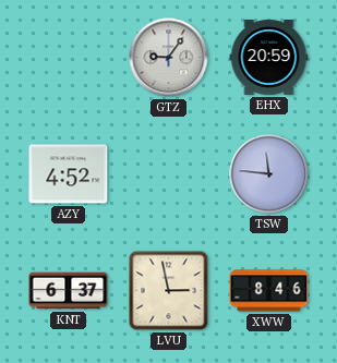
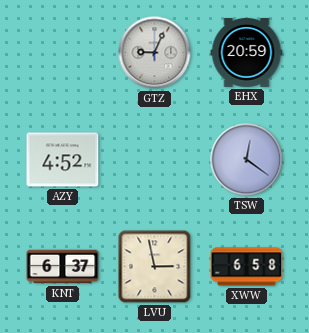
GTZ: 9:06 -> 9:04
TSW: 11:46 -> 12:21
XWW: 8:46 -> 6:58
